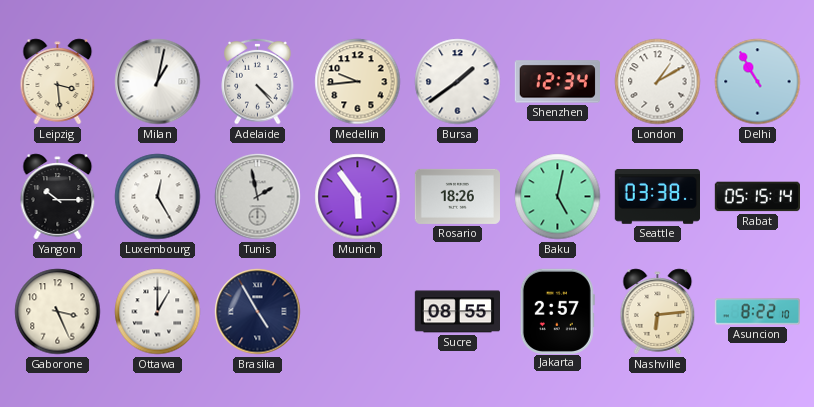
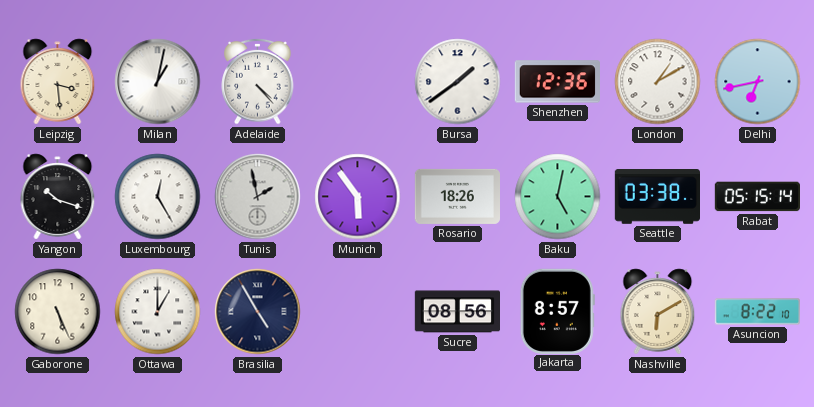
Medellin: 9:44 -> none
Shenzhen: 12:34 -> 12:36
Delhi: 10:55 -> 6:43
Yangon: 10:15 -> 10:18
Gaborone: 3:26 -> 5:26
Sucre: 08:55 -> 08:56
Jakarta: 2:57 -> 8:57
Nashville: 6:14 -> 6:10
